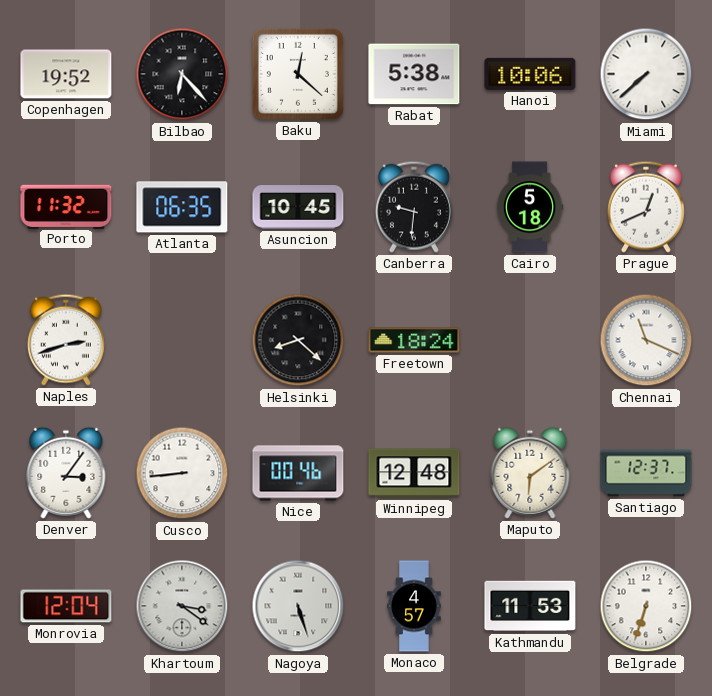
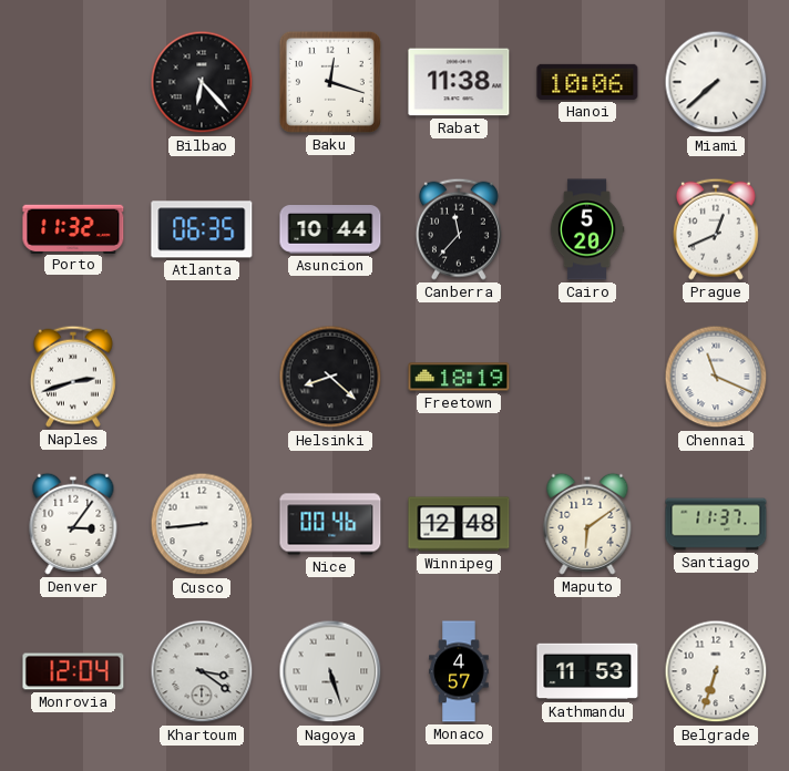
Copenhagen: 19:52 -> none
Baku: 12:22 -> 12:18
Rabat: 5:38 -> 11:38
Asuncion: 10:45 -> 10:44
Canberra: 9:31 -> 11:37
Cairo: 5:18 -> 5:20
Freetown: 18:24 -> 18:19
Santiago: 12:37 -> 11:37
